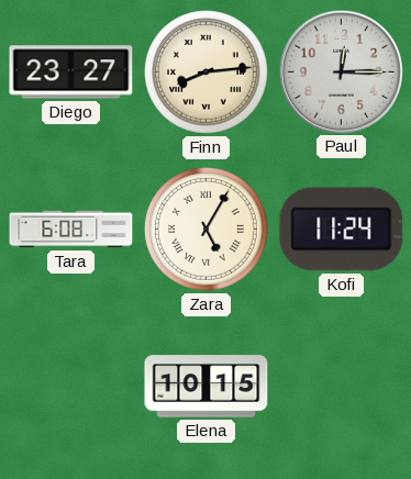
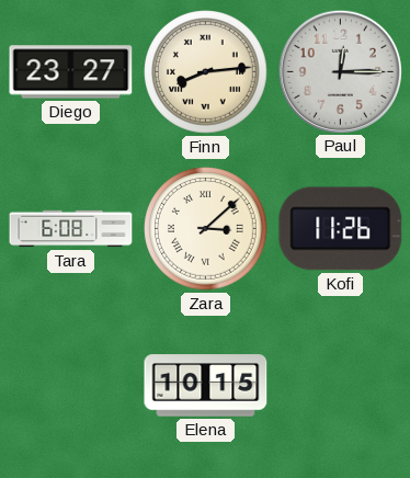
Zara: 5:05 -> 3:08
Kofi: 11:24 -> 11:26
